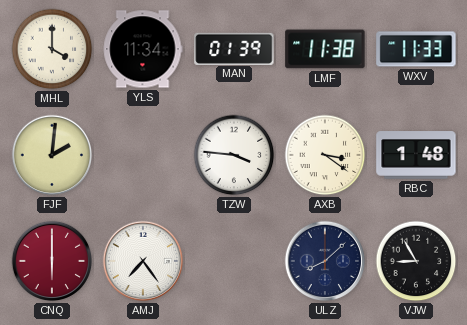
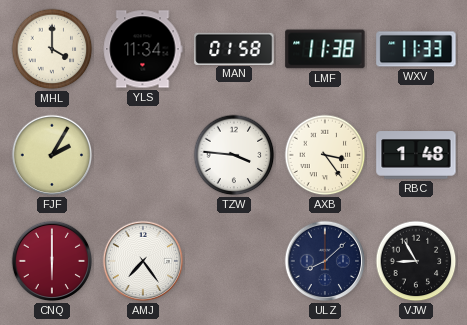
MAN: 01:39 -> 01:58
FJF: 2:01 -> 2:05
AXB: 3:21 -> 3:24
